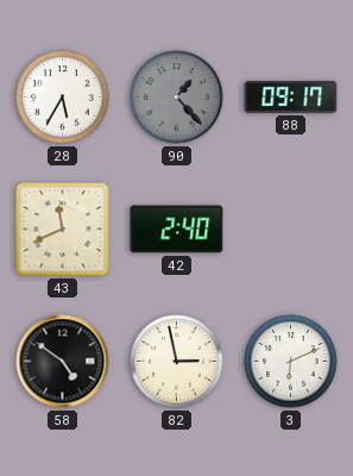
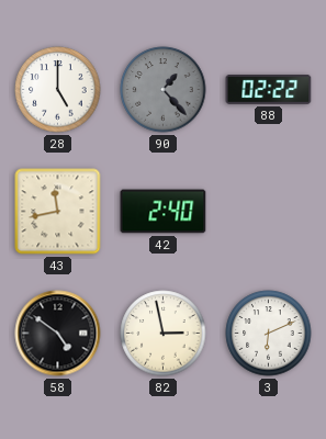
28: 5:35 -> 5:00
88: 09:17 -> 02:22
43: 11:41 -> 11:43
